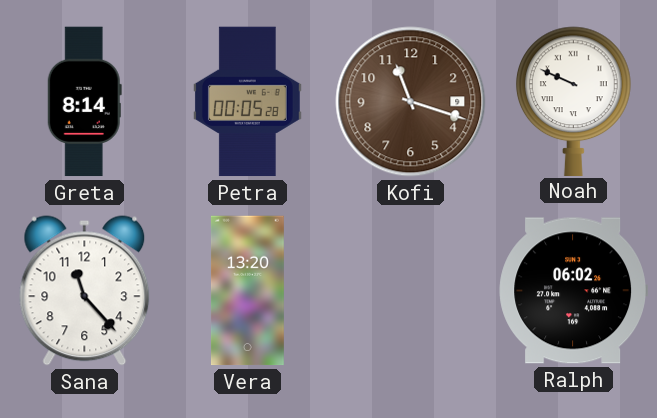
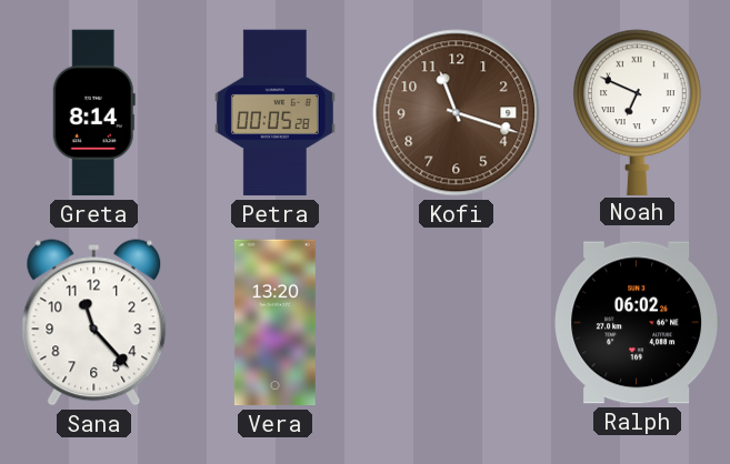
Noah: 9:49 -> 6:49
